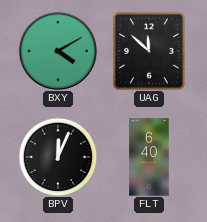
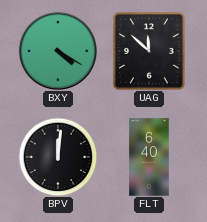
BXY: 4:10 -> 4:20
BPV: 12:04 -> 12:01
